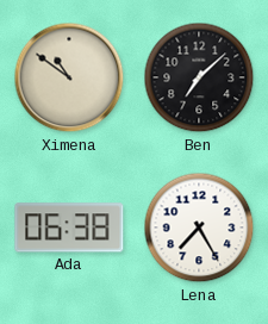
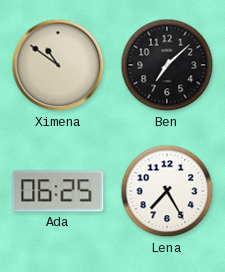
Ada: 06:38 -> 06:25
